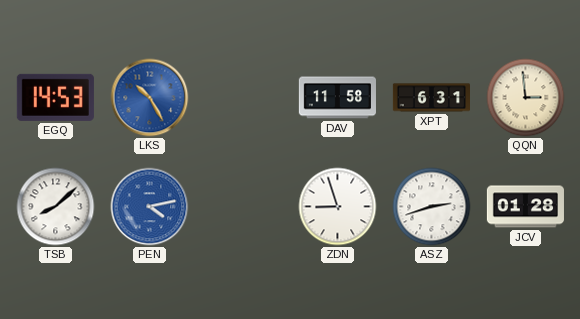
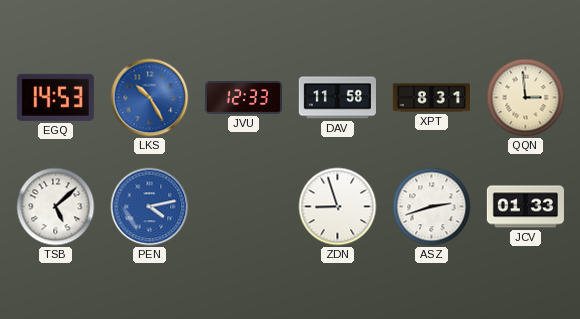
JVU: none -> 12:33
XPT: 6:31 -> 8:31
TSB: 8:08 -> 5:08
JCV: 01:28 -> 01:33
